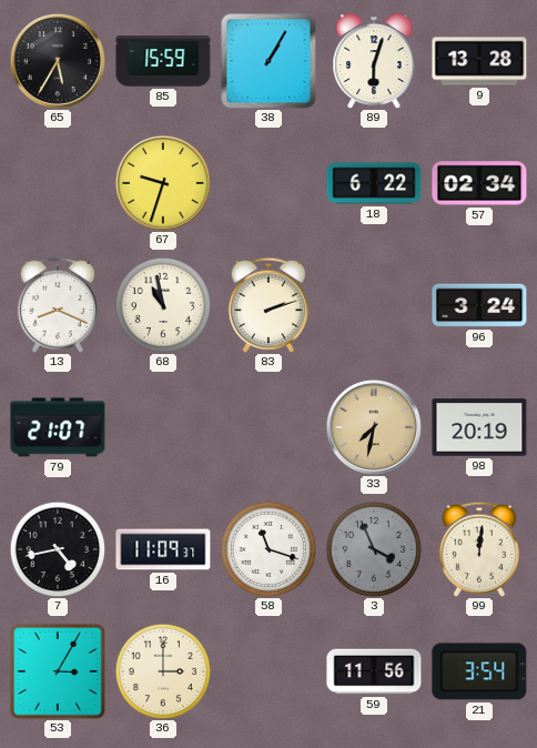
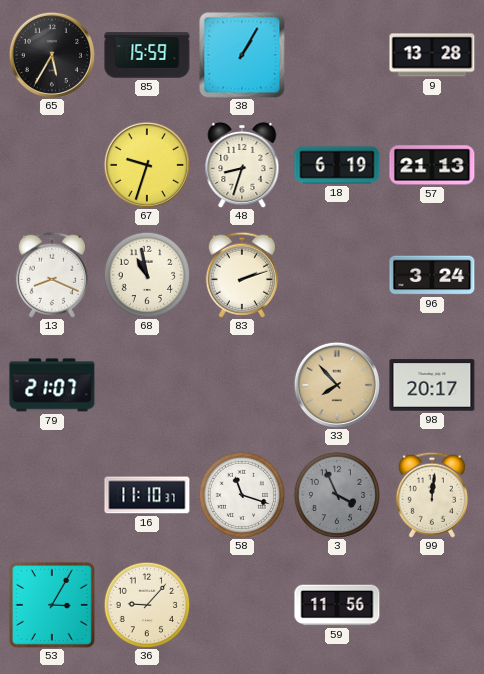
89: 6:03 -> none
48: none -> 8:33
18: 6:22 -> 6:19
57: 02:34 -> 21:13
33: 7:32 -> 7:53
98: 20:19 -> 20:17
7: 4:43 -> none
16: 11:09 -> 11:10
36: 3:00 -> 9:07
21: 3:54 -> none
